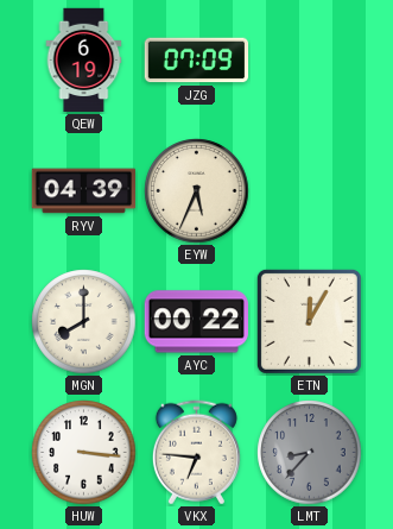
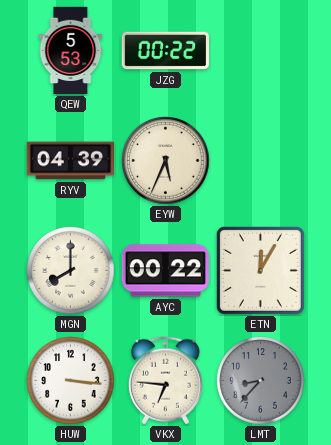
QEW: 6:19 -> 5:53
JZG: 07:09 -> 00:22
